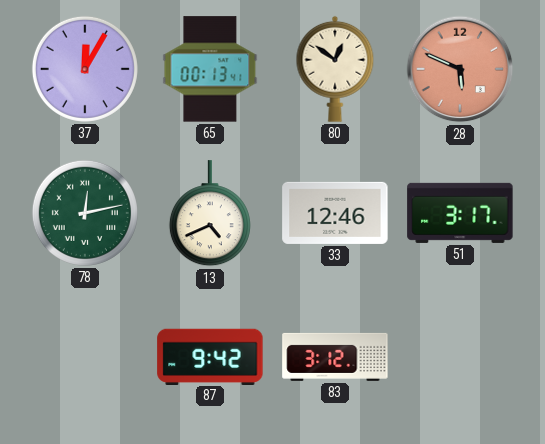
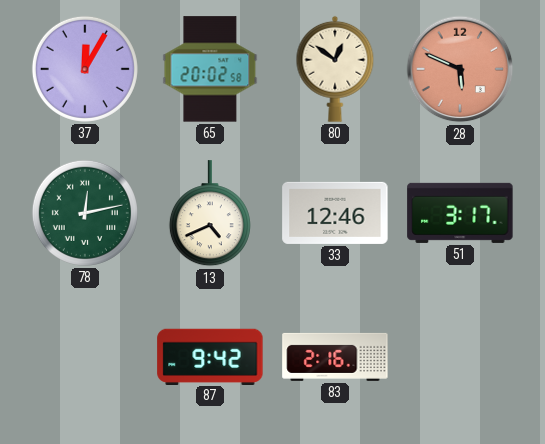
65: 00:13 -> 20:02
83: 3:12 -> 2:16
